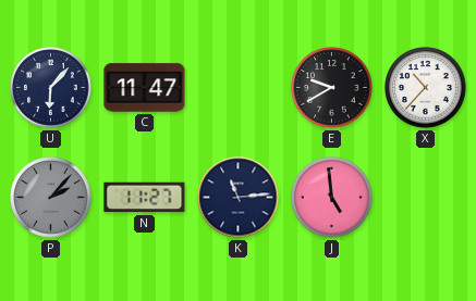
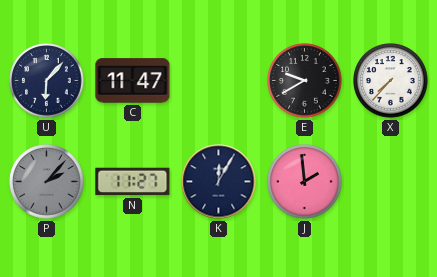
X: 10:37 -> 7:37
K: 11:14 -> 12:05
J: 4:59 -> 1:59
